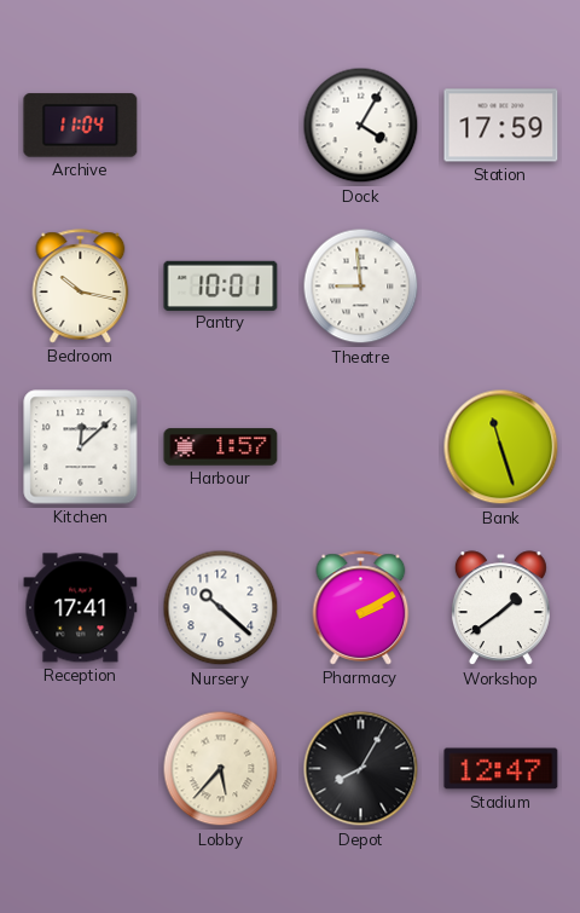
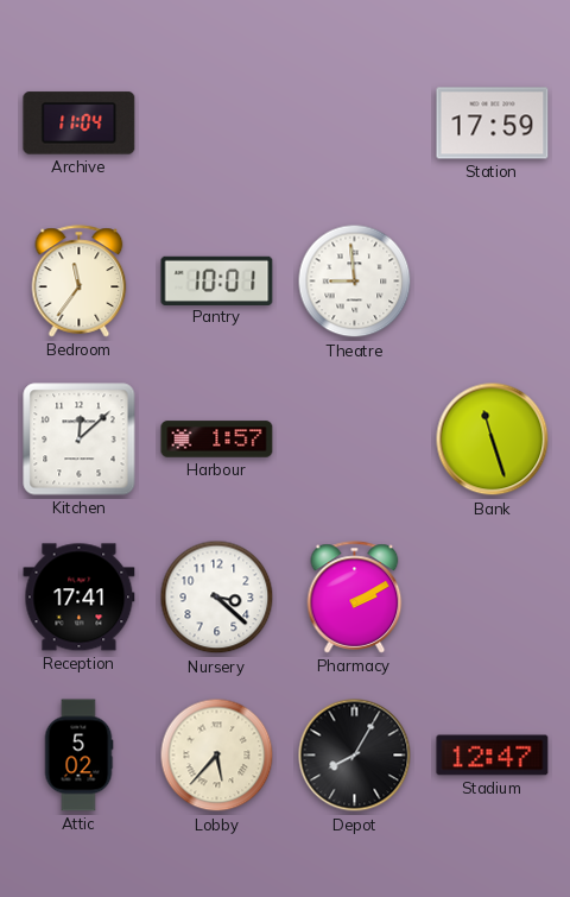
Dock: 4:05 -> none
Bedroom: 10:17 -> 11:36
Nursery: 10:22 -> 3:22
Workshop: 1:39 -> none
Attic: none -> 5:02
